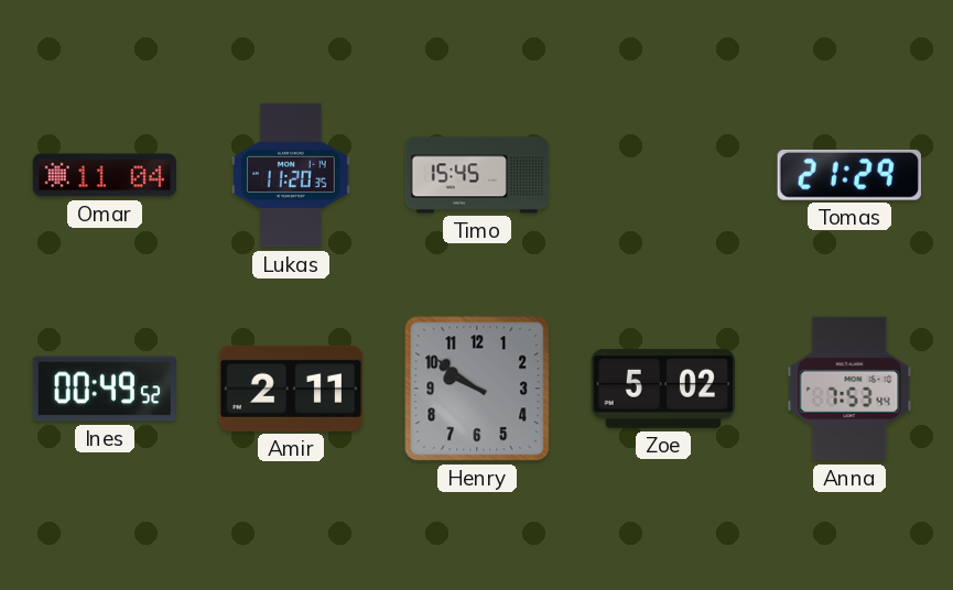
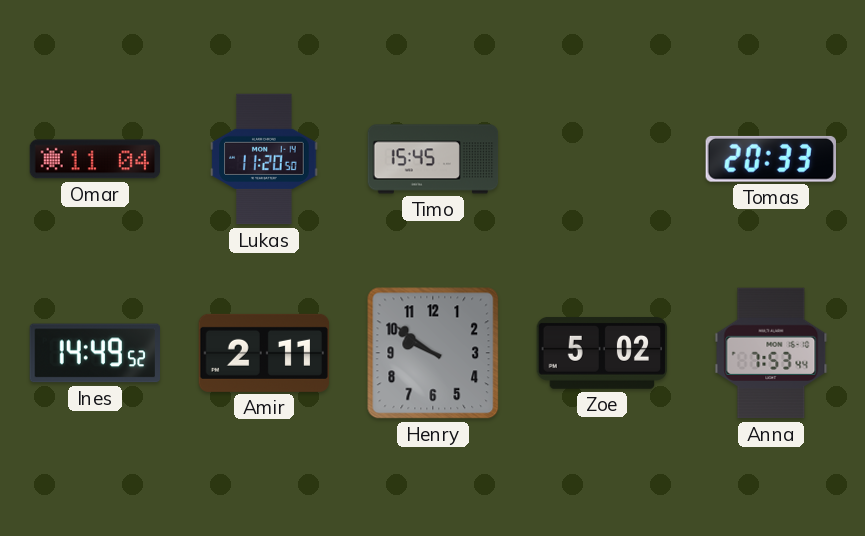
Lukas: 11:20:35 -> 11:20:50
Tomas: 21:29 -> 20:33
Ines: 00:49 -> 14:49
